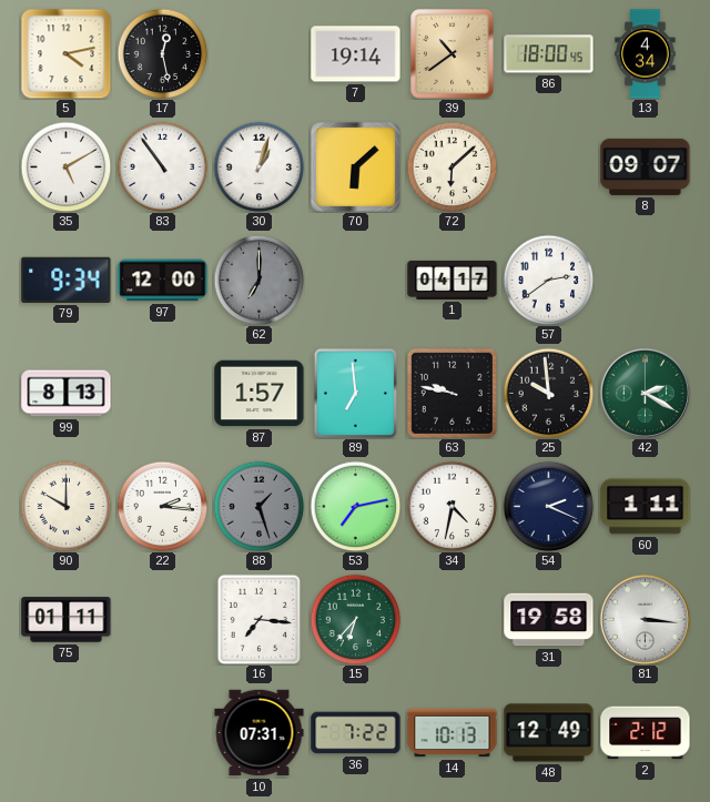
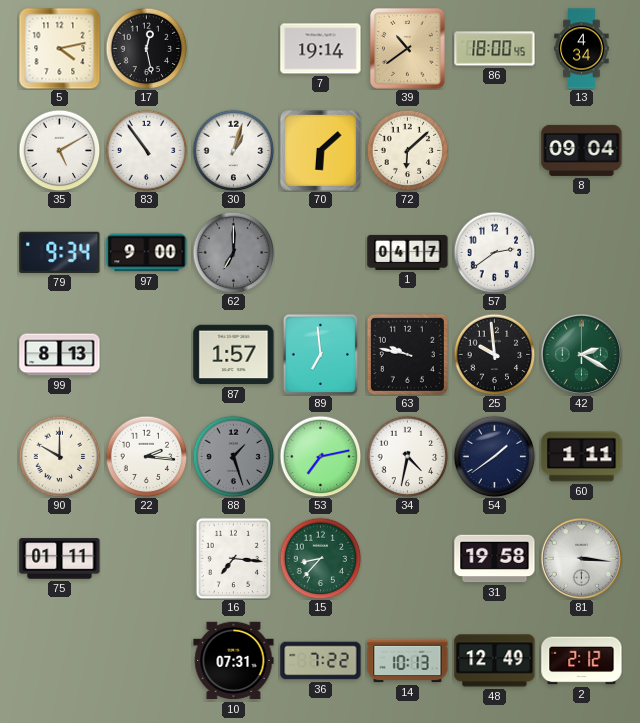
8: 09:07 -> 09:04
97: 12:00 -> 9:00
54: 2:19 -> 1:39
15: 6:37 -> 8:37
